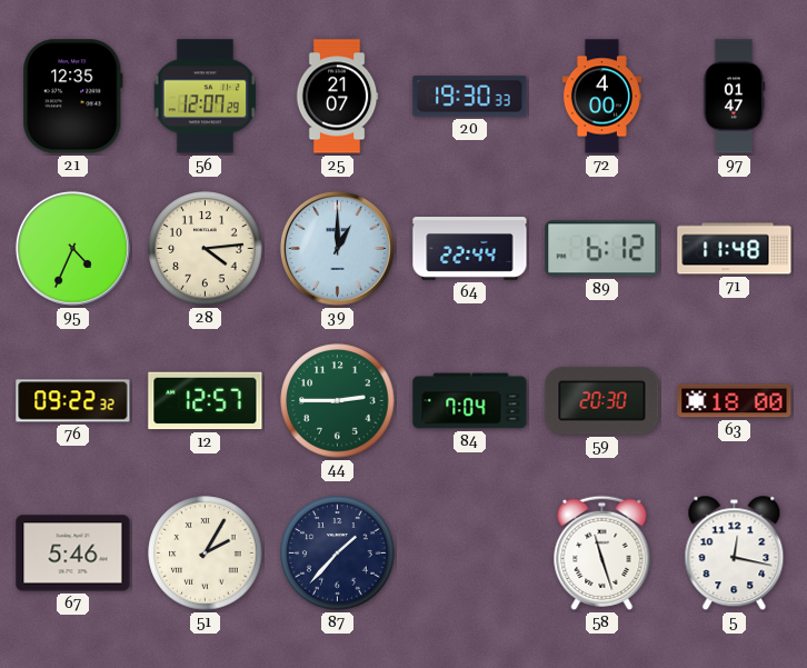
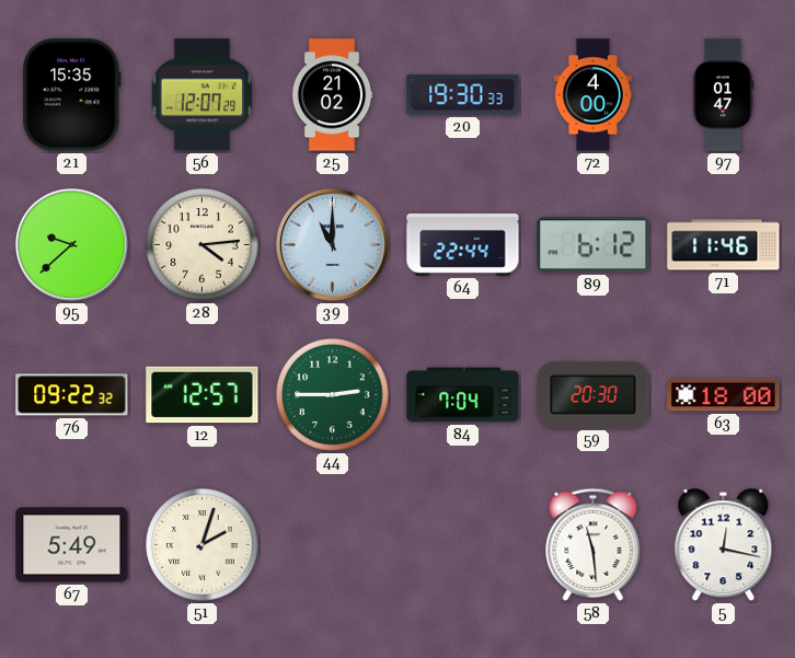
21: 12:35 -> 15:35
25: 21:07 -> 21:02
95: 4:34 -> 9:38
39: 1:00 -> 11:00
71: 11:48 -> 11:46
67: 5:46 -> 5:49
51: 2:05 -> 2:03
87: 1:37 -> none
58: 11:27 -> 11:29
